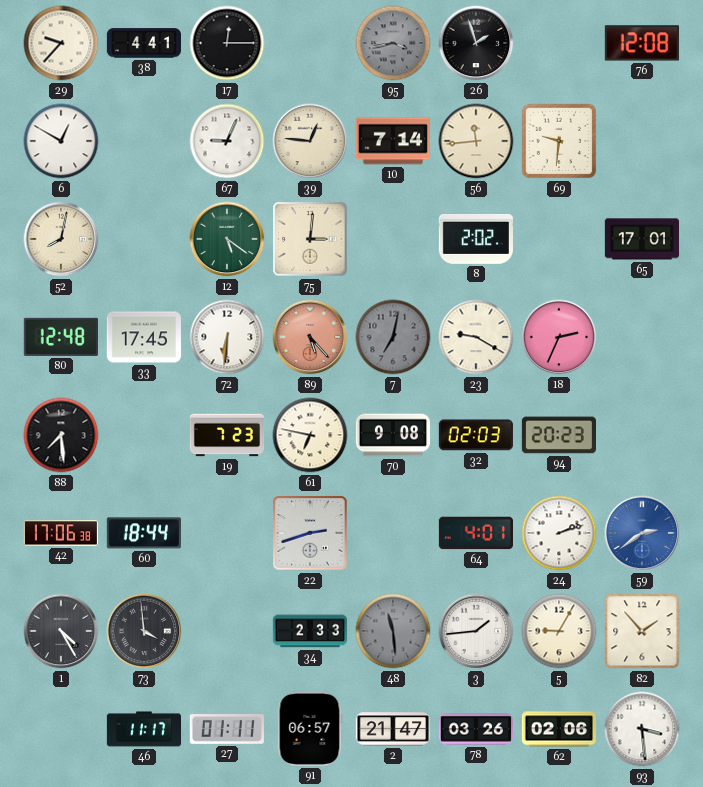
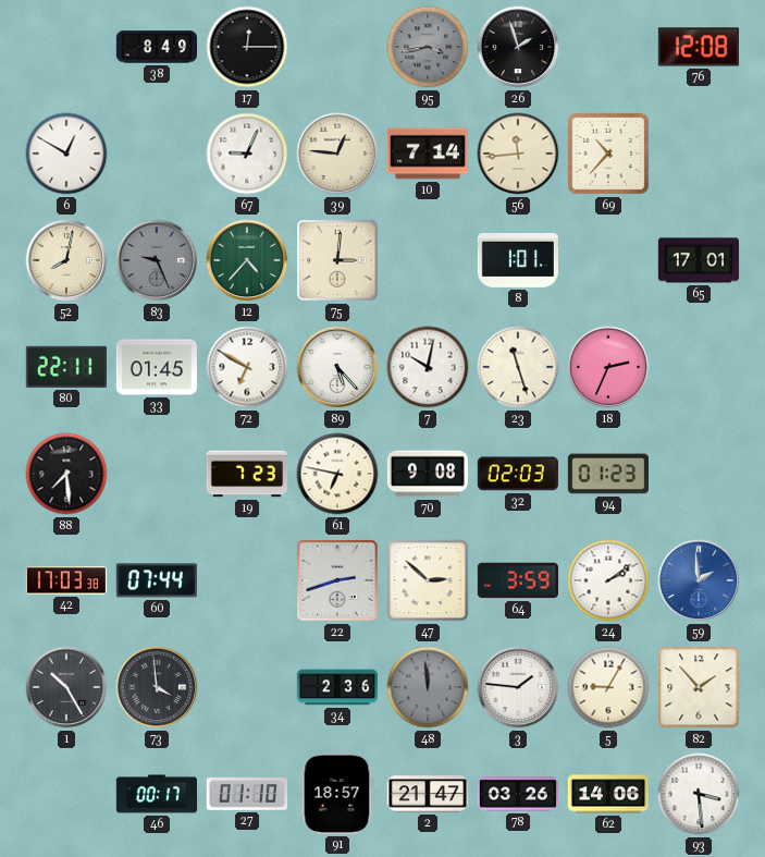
29: 9:37 -> none
38: 4:41 -> 8:49
69: 9:31 -> 10:37
83: none -> 9:26
12: 5:21 -> 4:37
8: 2:02 -> 1:01
80: 12:48 -> 22:11
33: 17:45 -> 01:45
72: 6:31 -> 6:50
89 dial: salmon -> white
7: 7:02 -> 10:02
7 dial: grey -> white
23: 9:20 -> 11:27
94: 20:23 -> 01:23
42: 17:06 -> 17:03
60: 18:44 -> 07:44
47: none -> 2:52
64: 4:01 -> 3:59
24: 2:12 -> 2:09
59: 2:39 -> 1:59
1: 4:25 -> 10:25
34: 2:33 -> 2:36
48: 11:29 -> 11:59
3: 1:44 -> 1:46
46: 11:17 -> 00:17
27: 01:11 -> 01:10
91: 06:57 -> 18:57
62: 02:06 -> 14:06
